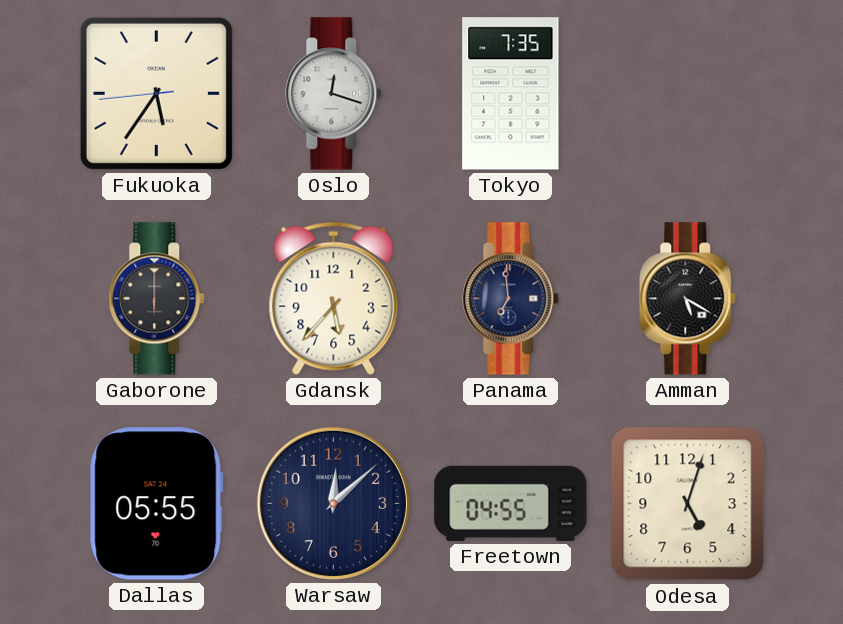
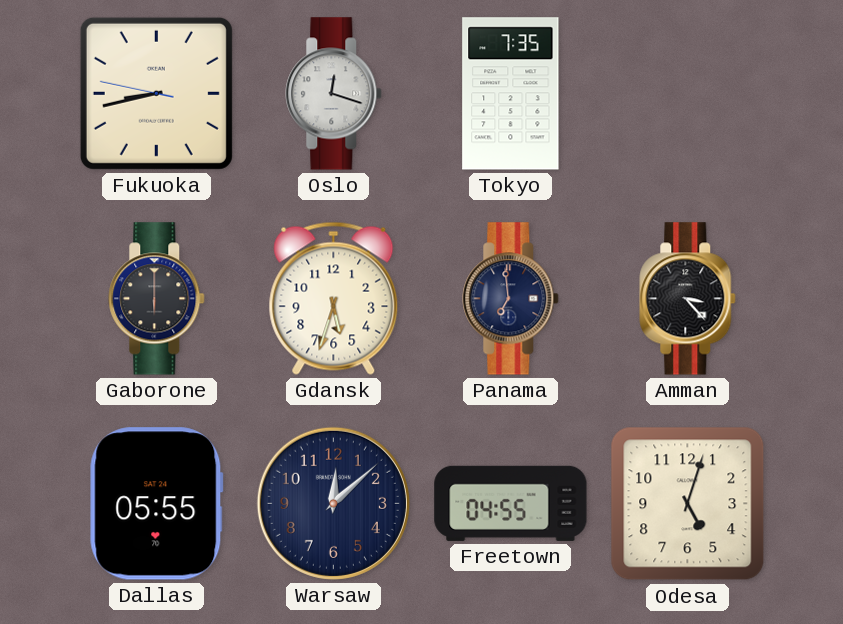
Fukuoka: 5:35 -> 8:42
Gdansk: 5:37 -> 5:33
Amman: 5:20 -> 3:23
